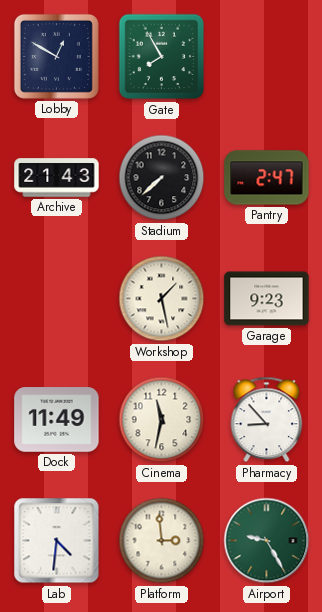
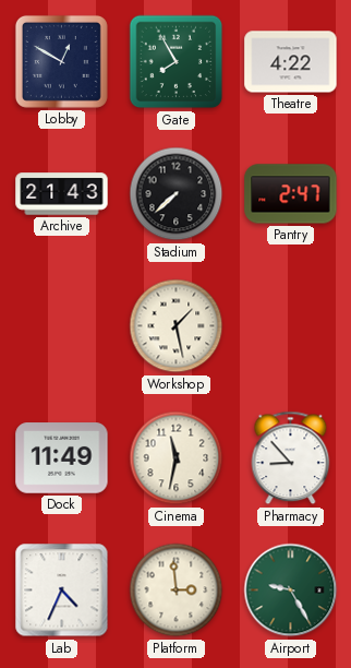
Theatre: none -> 4:22
Garage: 9:23 -> none
Lab: 4:31 -> 4:34
